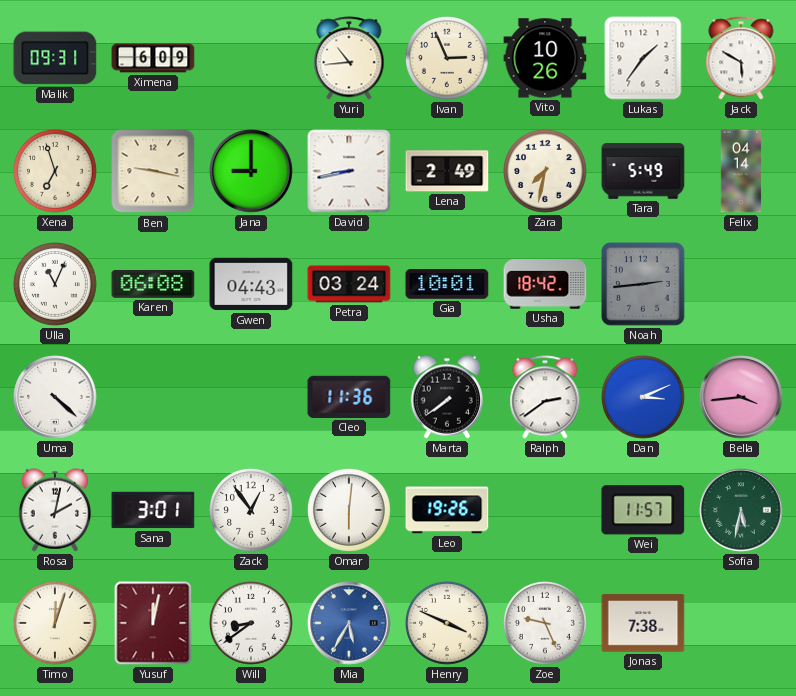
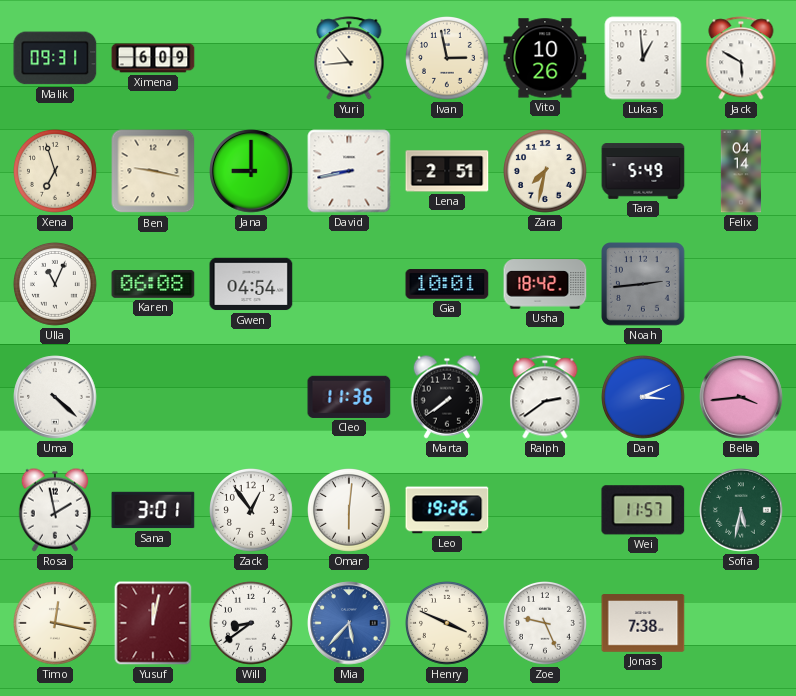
Ivan: 2:56 -> 2:58
Lukas: 1:36 -> 12:59
Lena: 2:49 -> 2:51
Gwen: 04:43 -> 04:54
Petra: 03:24 -> none
Rosa: 2:02 -> 1:58
Timo: 12:03 -> 12:17
Mia: 5:35 -> 5:37
